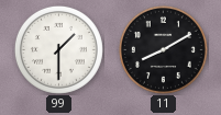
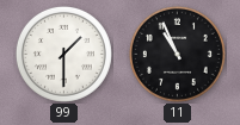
11: 8:10 -> 10:56
